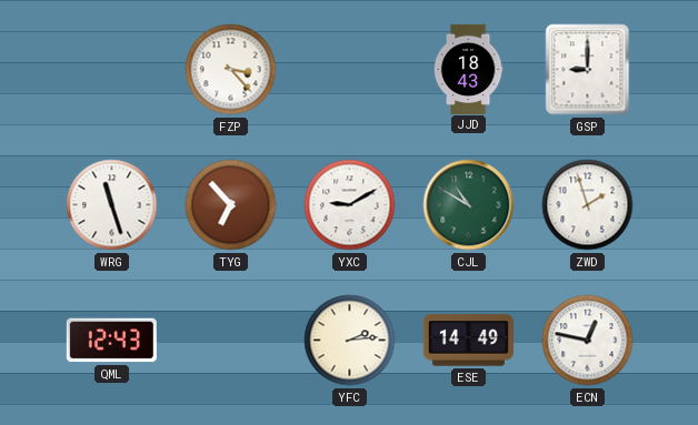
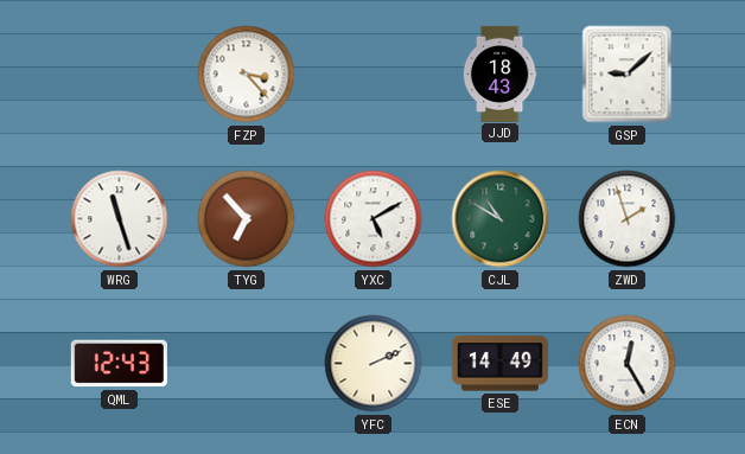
GSP: 9:00 -> 9:08
YXC: 9:10 -> 5:10
YFC: 2:14 -> 2:11
ECN: 12:47 -> 12:25
